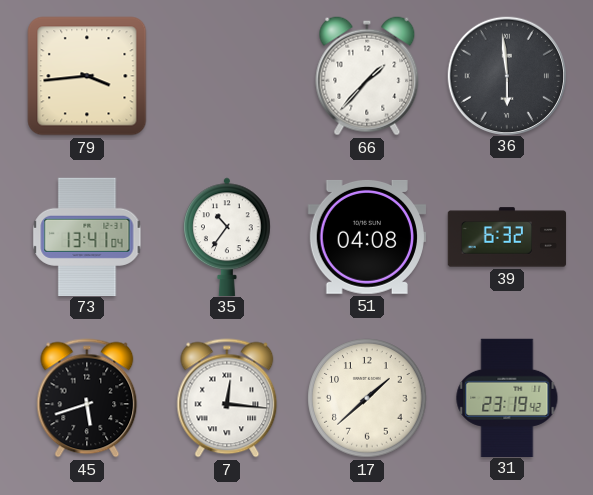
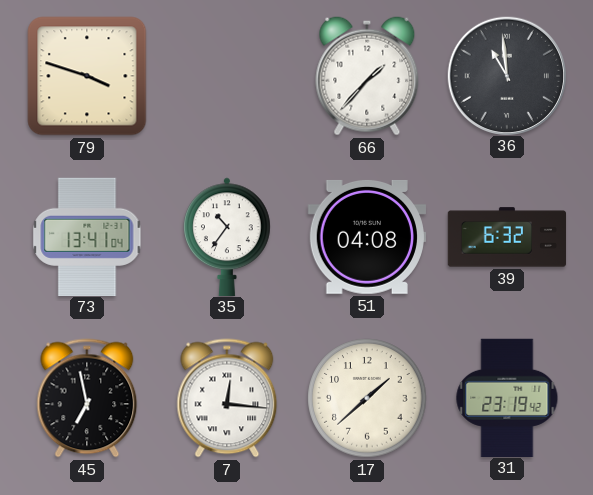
79: 3:44 -> 3:48
36: 5:59 -> 10:59
45: 5:42 -> 6:58
